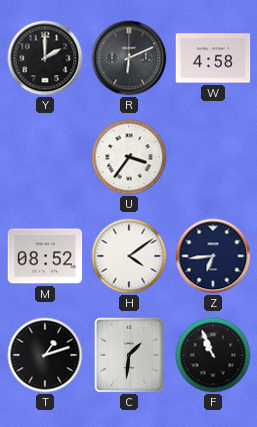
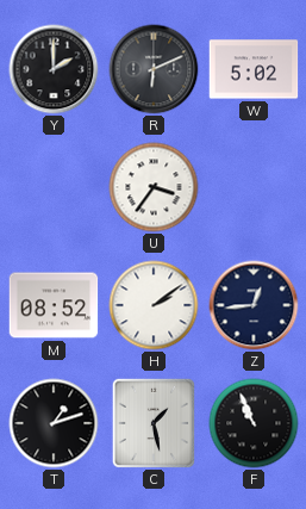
W: 4:58 -> 5:02
H: 4:09 -> 2:09
Z: 6:44 -> 12:44
C: 1:31 -> 1:28
